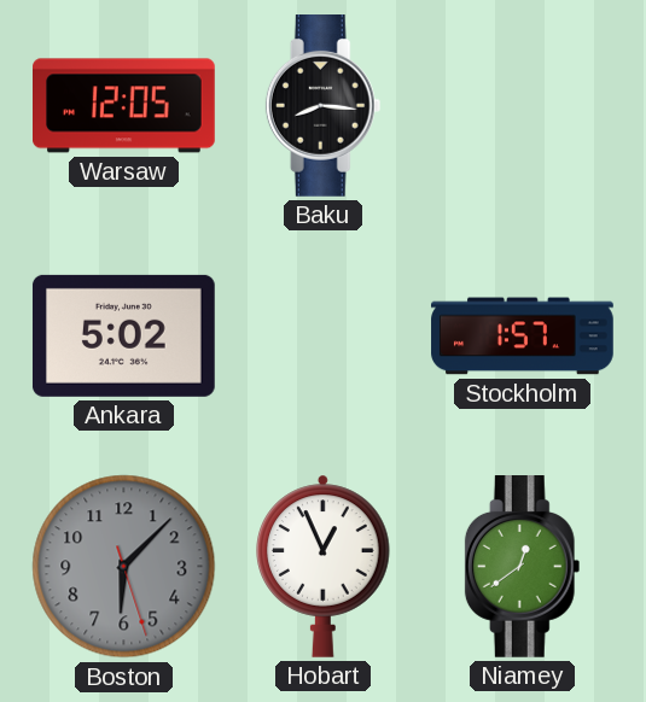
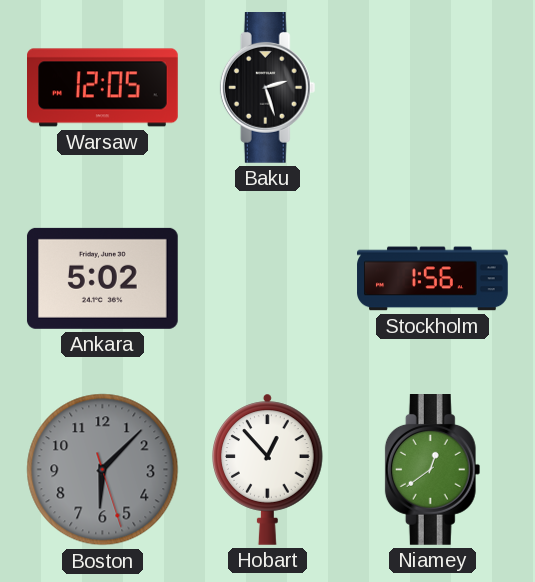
Baku: 8:16 -> 2:27
Stockholm: 1:57 -> 1:56
Hobart: 12:56 -> 12:53
